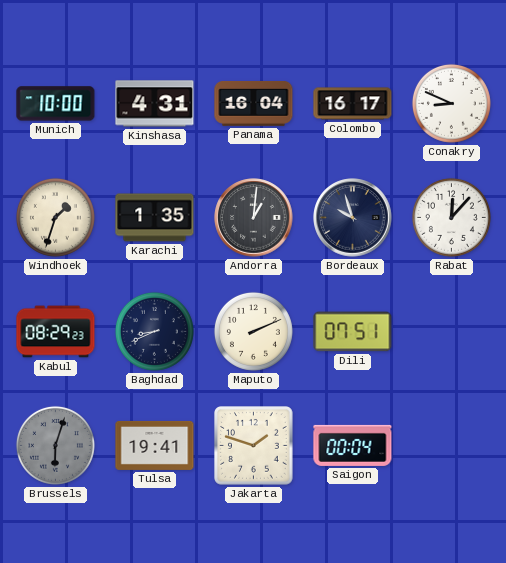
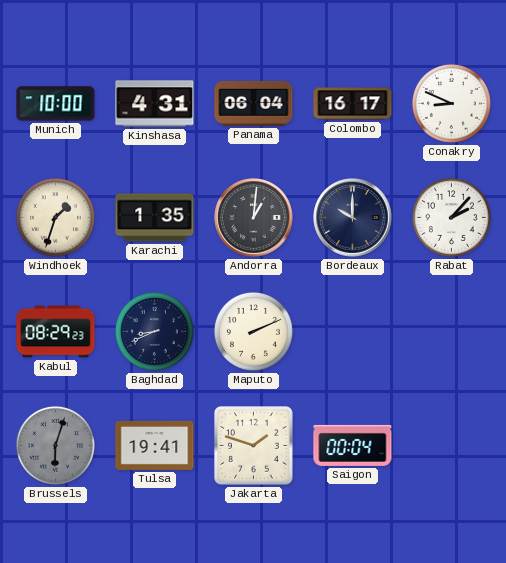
Panama: 16:04 -> 06:04
Bordeaux: 9:57 -> 10:00
Rabat: 12:07 -> 2:07
Dili: 07:51 -> none
